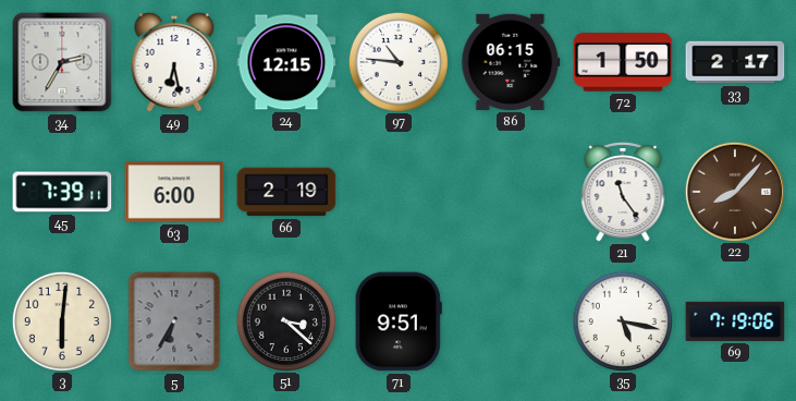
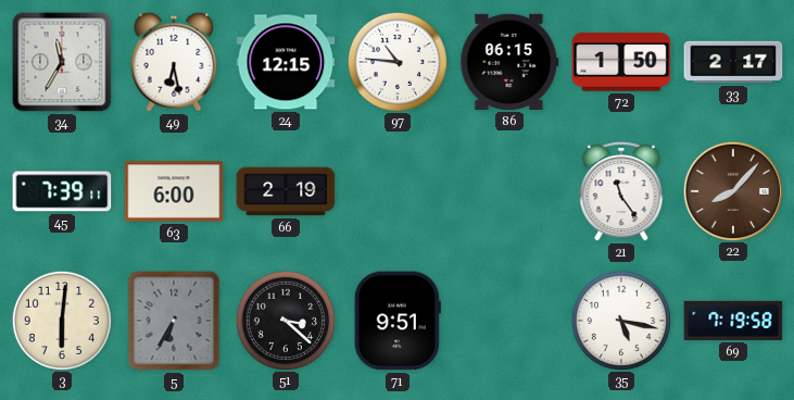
34: 2:35 -> 11:35
69: 7:19:06 -> 7:19:58
